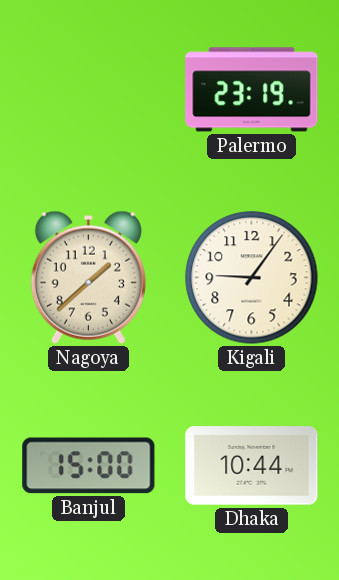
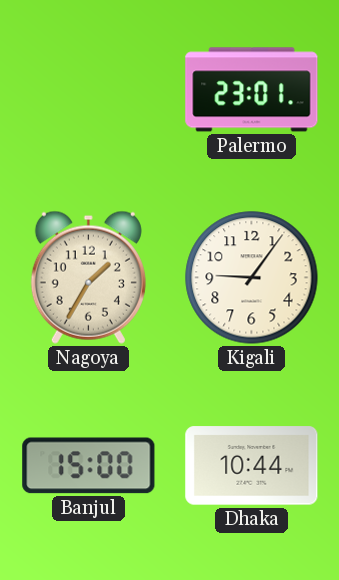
Palermo: 23:19 -> 23:01
Nagoya: 1:38 -> 1:35
